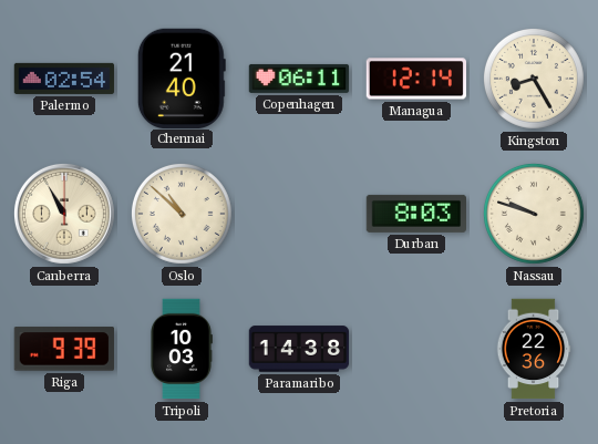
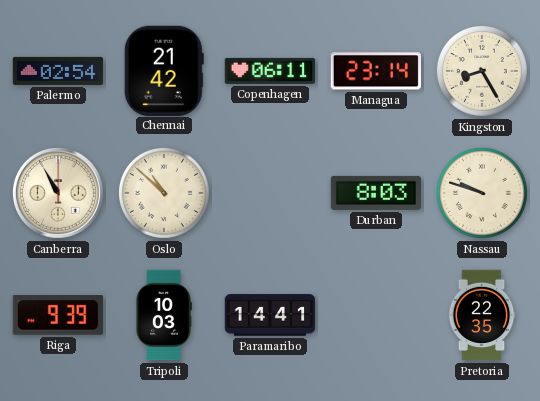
Chennai: 21:40 -> 21:42
Managua: 12:14 -> 23:14
Paramaribo: 14:38 -> 14:41
Pretoria: 22:36 -> 22:35
